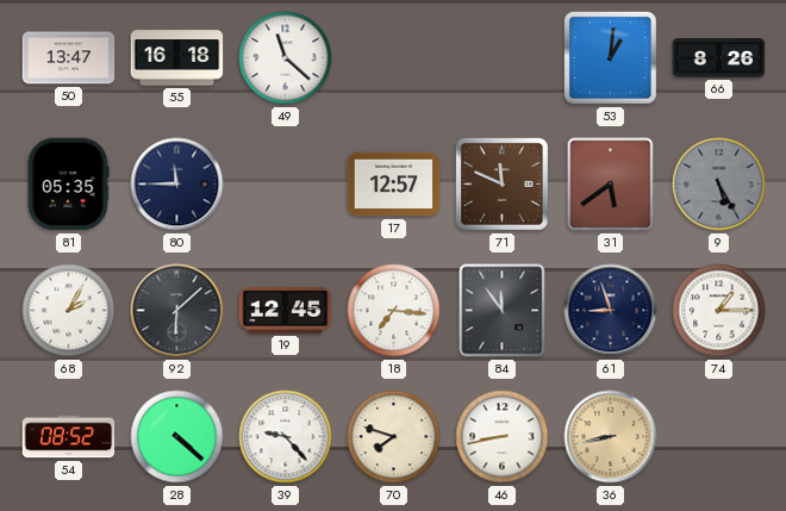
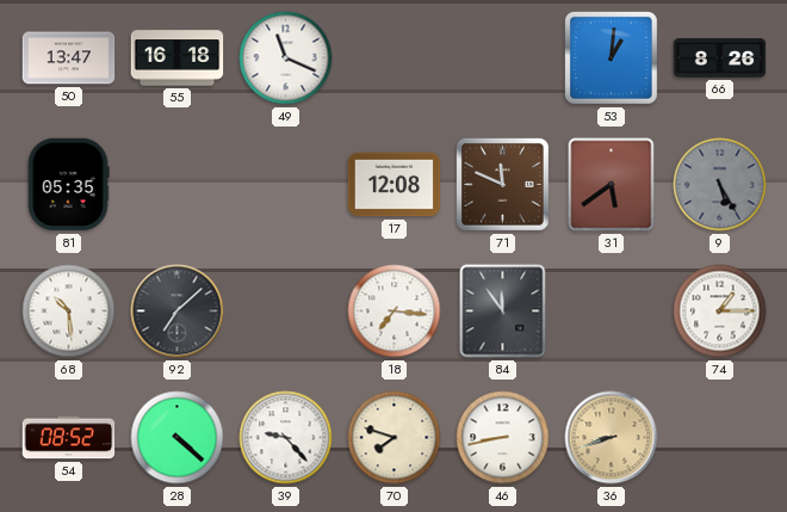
49: 11:22 -> 11:19
80: 11:45 -> none
17: 12:57 -> 12:08
68: 2:05 -> 10:29
92: 6:08 -> 7:08
19: 12:45 -> none
61: 8:57 -> none
36: 8:43 -> 8:42
